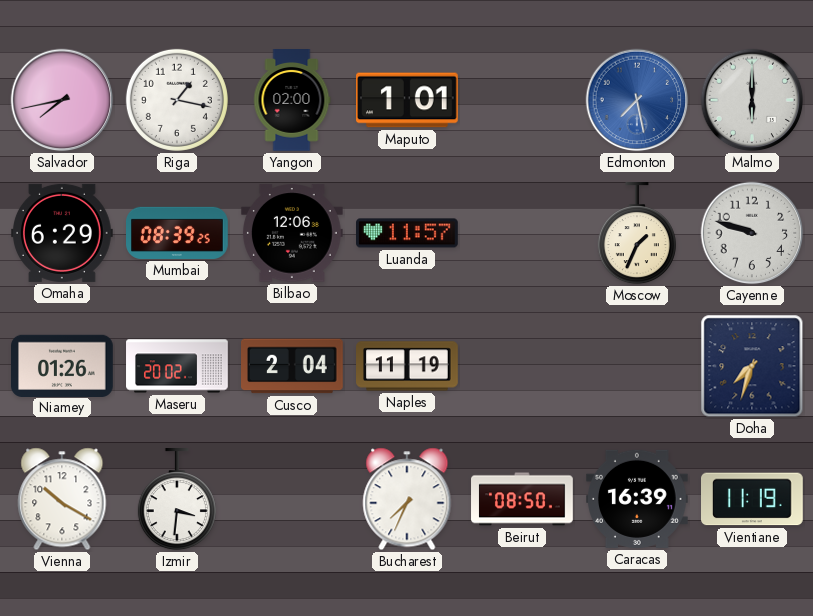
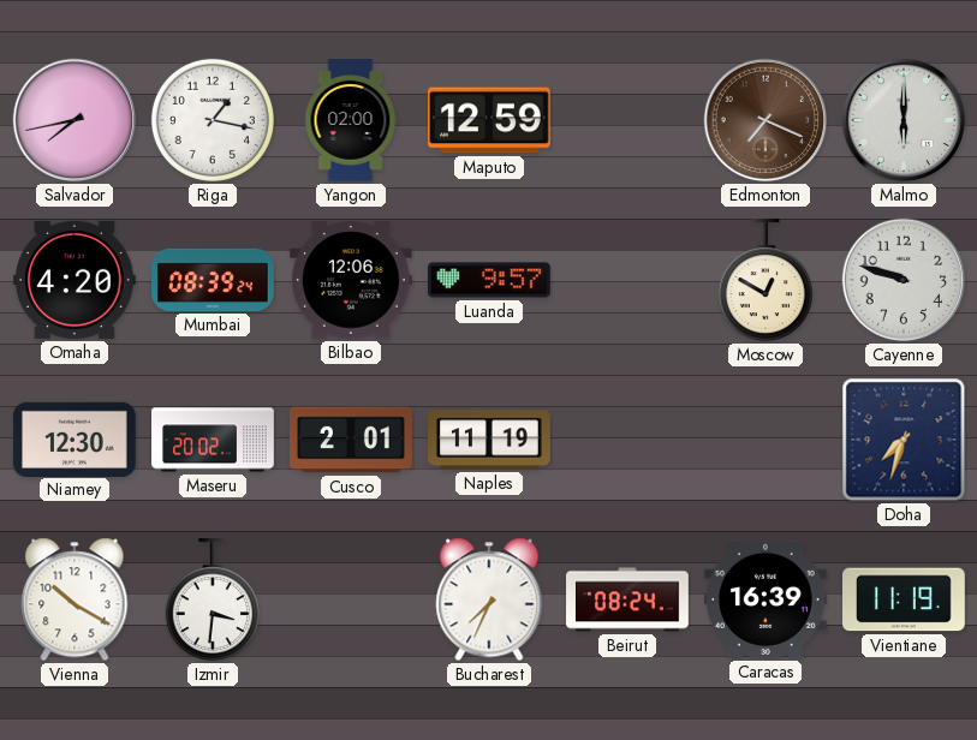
Maputo: 1:01 -> 12:59
Edmonton: 7:28 -> 7:19
Edmonton dial: blue -> brown
Omaha: 6:29 -> 4:20
Mumbai: 08:39:25 -> 08:39:24
Luanda: 11:57 -> 9:57
Moscow: 1:34 -> 12:50
Niamey: 01:26 -> 12:30
Cusco: 2:04 -> 2:01
Beirut: 08:50 -> 08:24
